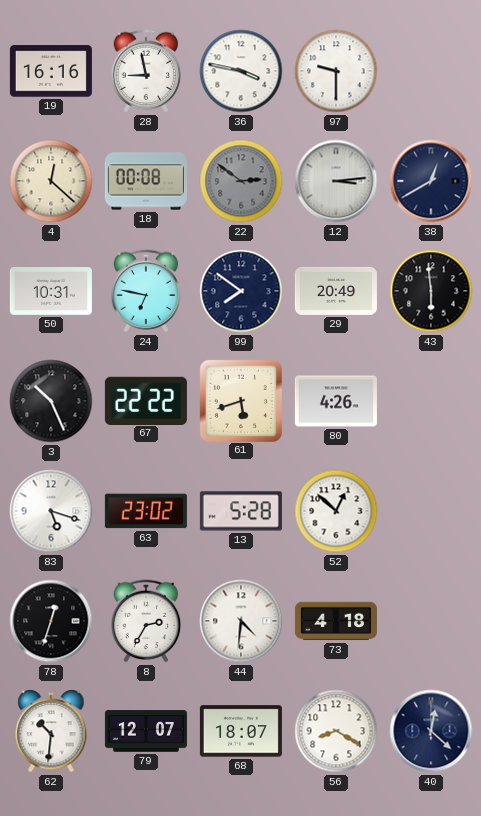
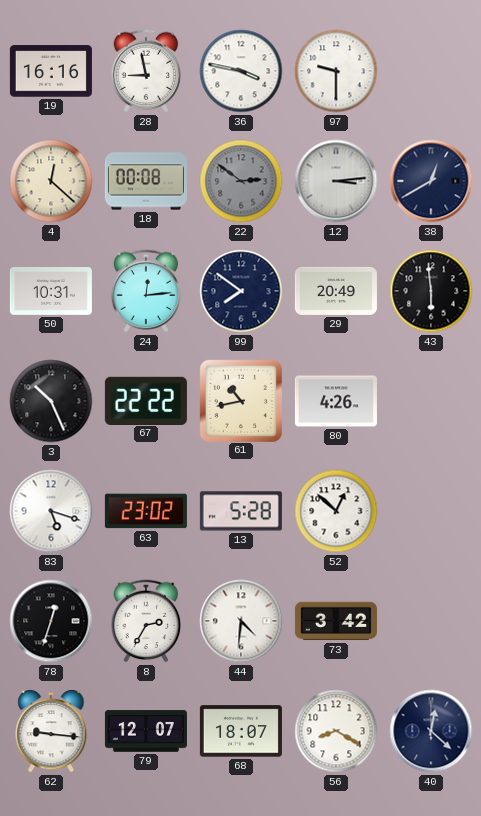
24: 6:47 -> 12:14
61: 5:42 -> 10:43
73: 4:18 -> 3:42
62: 10:31 -> 9:16
